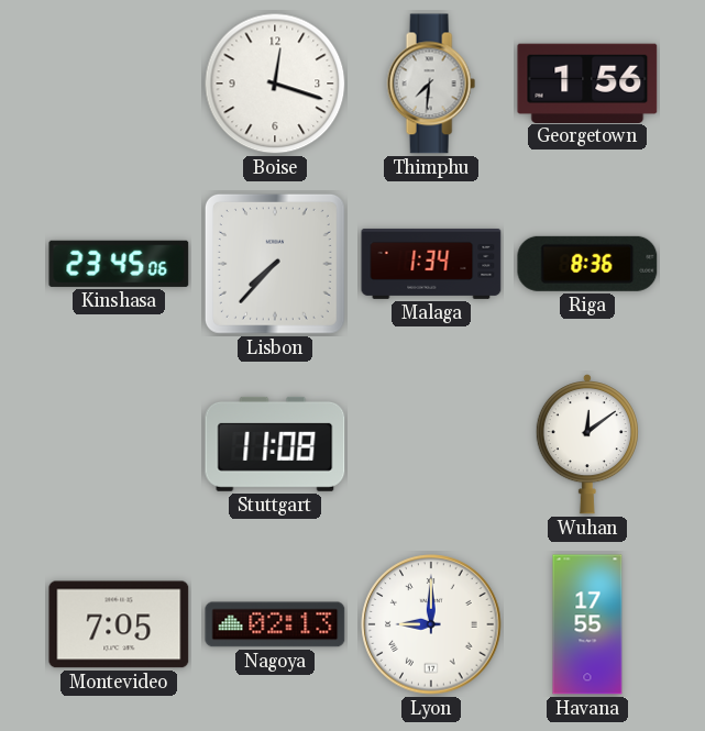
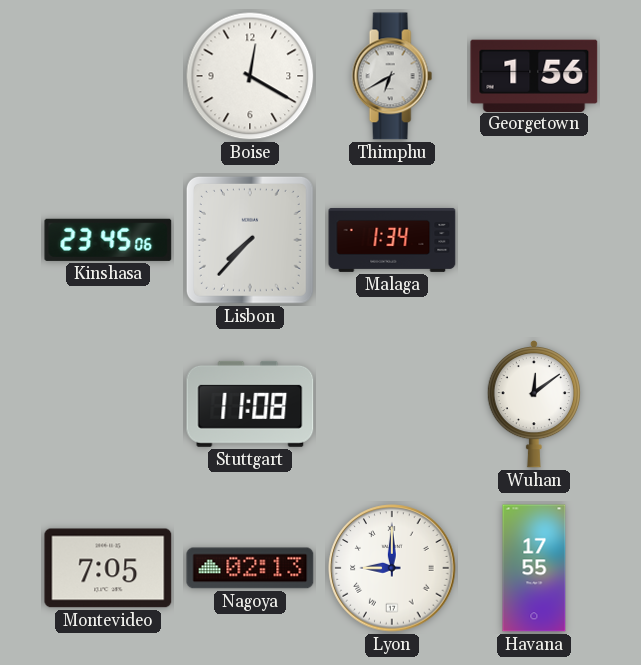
Boise: 12:18 -> 12:20
Thimphu: 7:31 -> 6:40
Riga: 8:36 -> none
